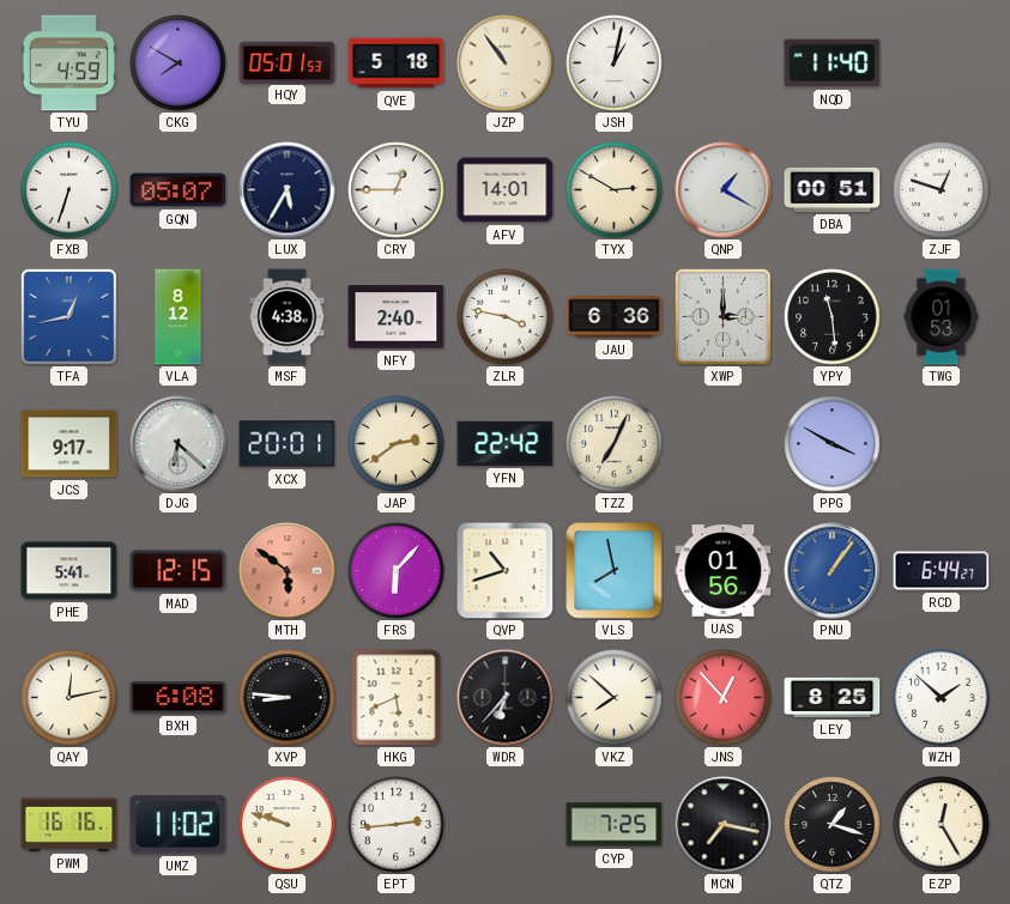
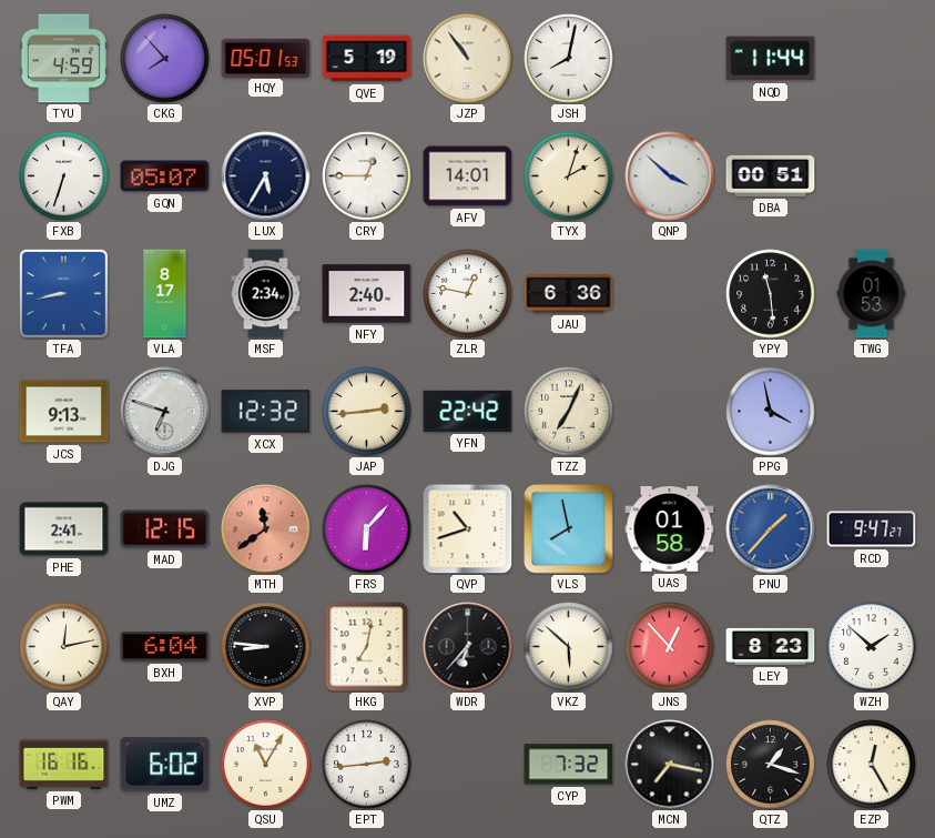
CKG: 7:50 -> 7:53
QVE: 5:18 -> 5:19
JSH: 1:02 -> 8:02
NQD: 11:40 -> 11:44
TYX: 2:50 -> 2:03
QNP: 1:20 -> 3:52
ZJF: 12:48 -> none
TFA: 12:43 -> 8:43
VLA: 8:12 -> 8:17
MSF: 4:38 -> 2:34
ZLR: 3:47 -> 12:47
XWP: 3:00 -> none
JCS: 9:17 -> 9:13
DJG: 6:22 -> 6:48
XCX: 20:01 -> 12:32
JAP: 2:39 -> 2:44
PPG: 3:50 -> 3:58
PHE: 5:41 -> 2:41
MTH: 5:51 -> 11:39
UAS: 01:56 -> 01:58
PNU: 1:06 -> 1:37
RCD: 6:44 -> 9:47
BXH: 6:08 -> 6:04
HKG: 5:41 -> 7:02
VKZ: 7:52 -> 5:52
LEY: 8:25 -> 8:23
UMZ: 11:02 -> 6:02
QSU: 9:48 -> 11:05
CYP: 7:25 -> 7:32
